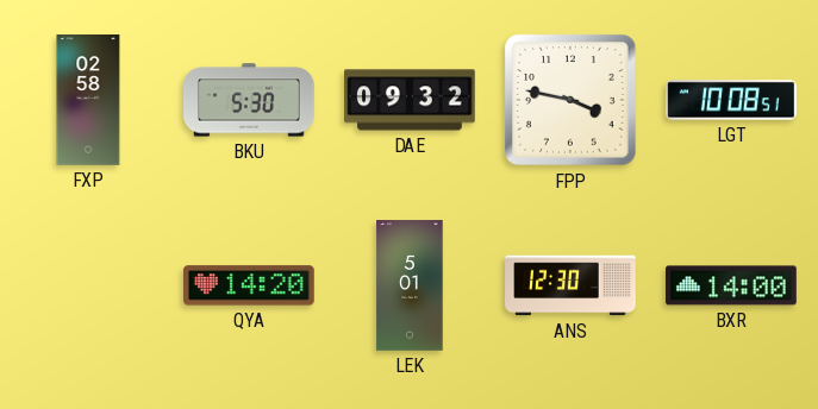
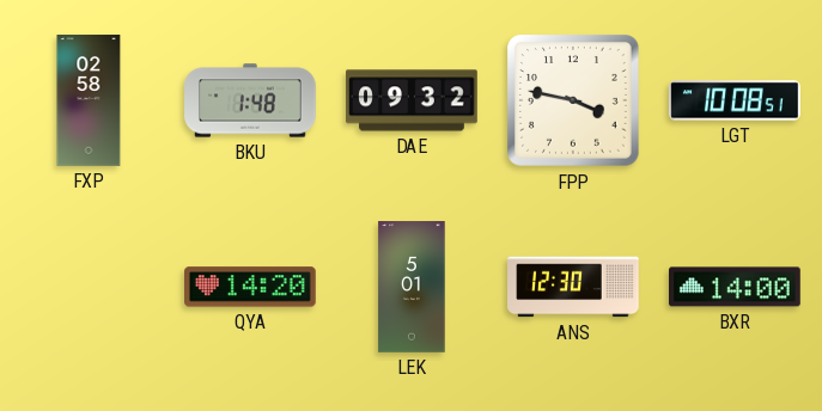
BKU: 5:30 -> 1:48
